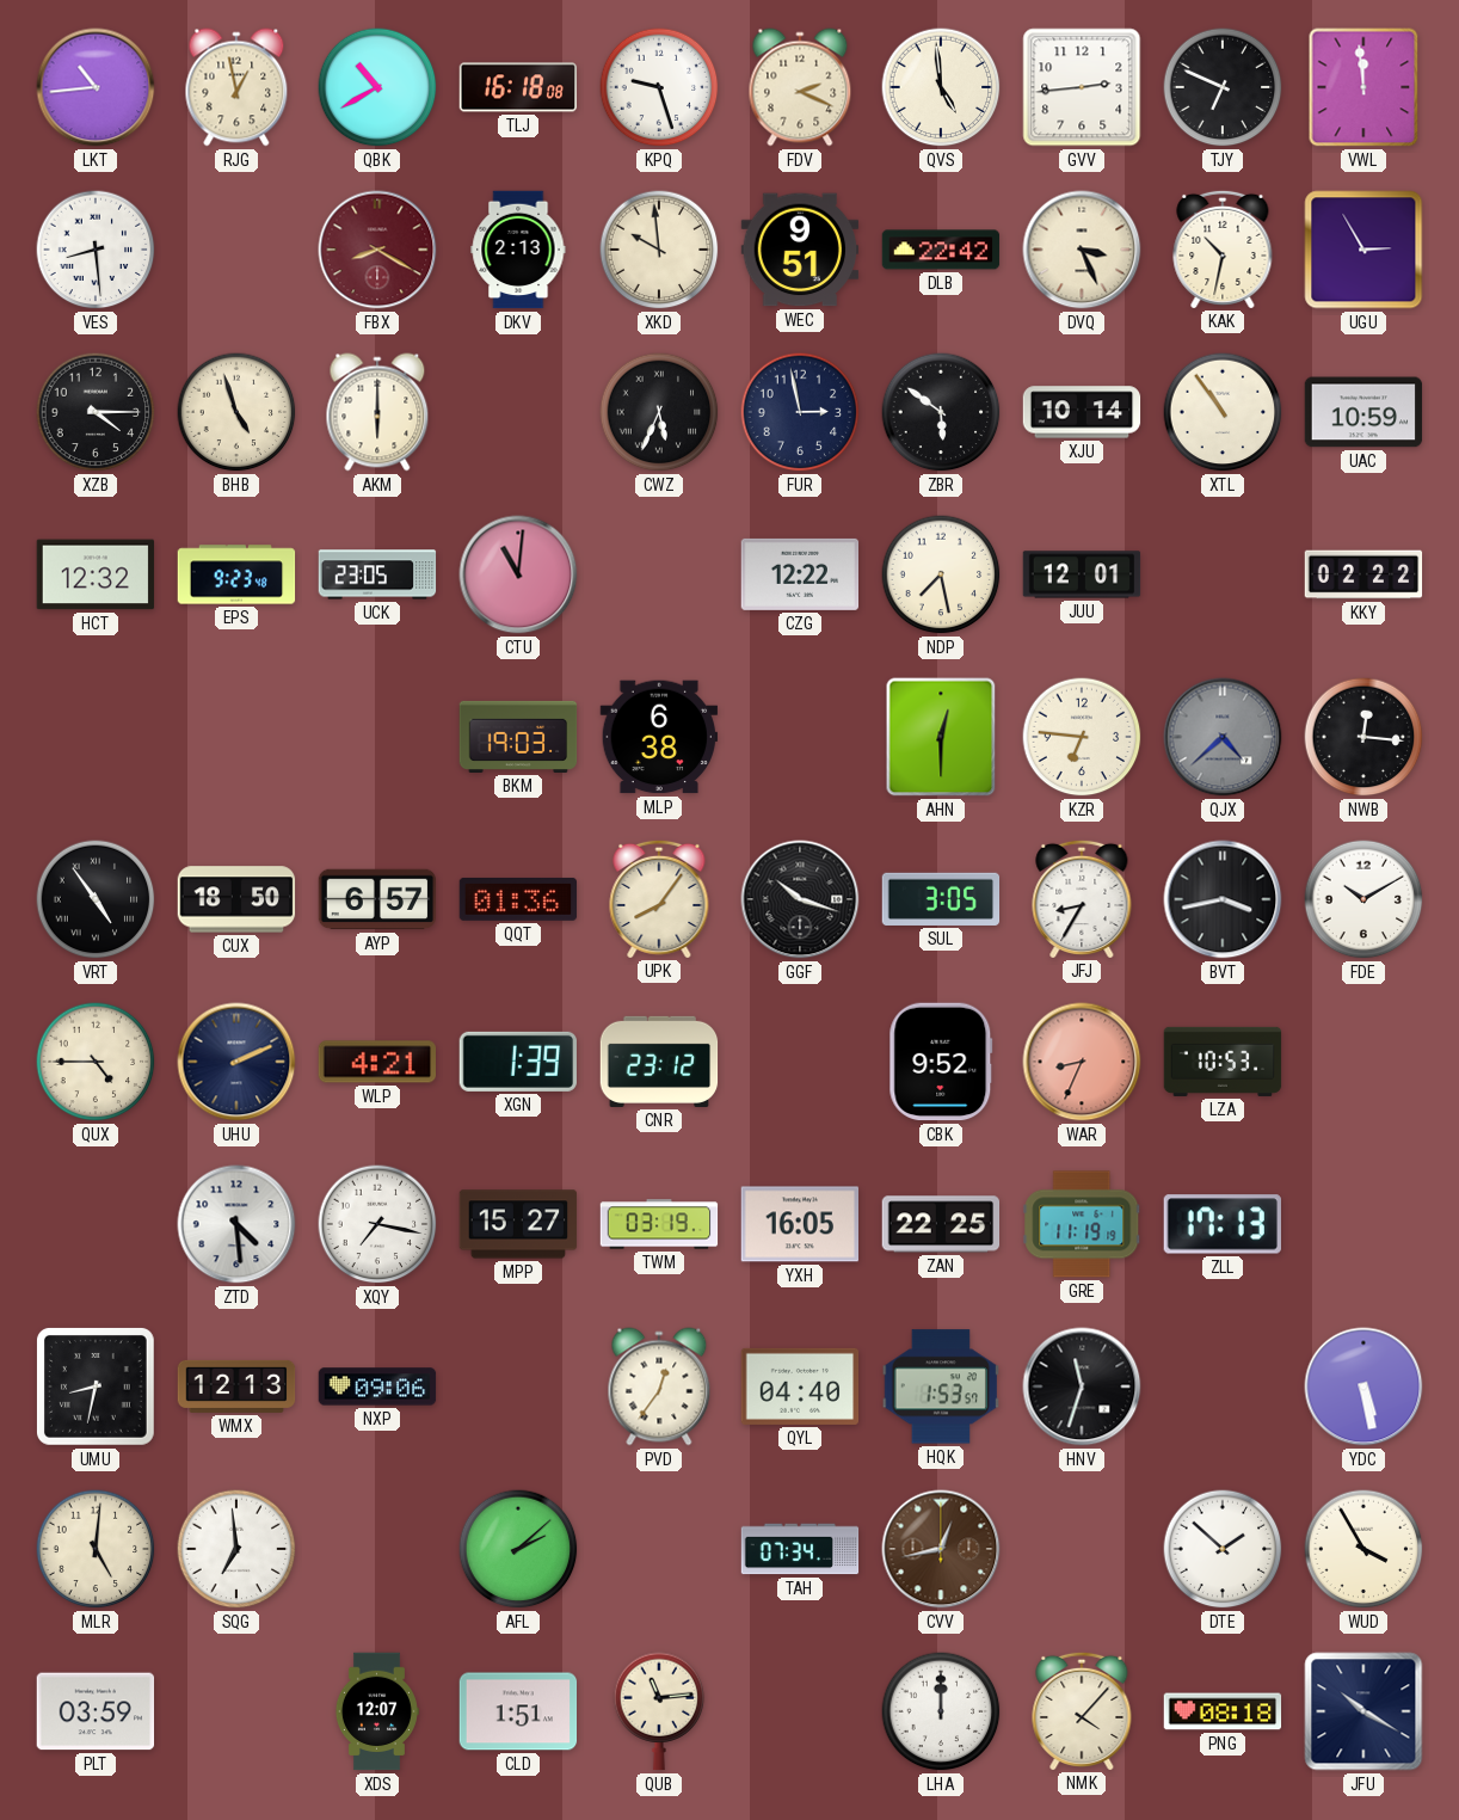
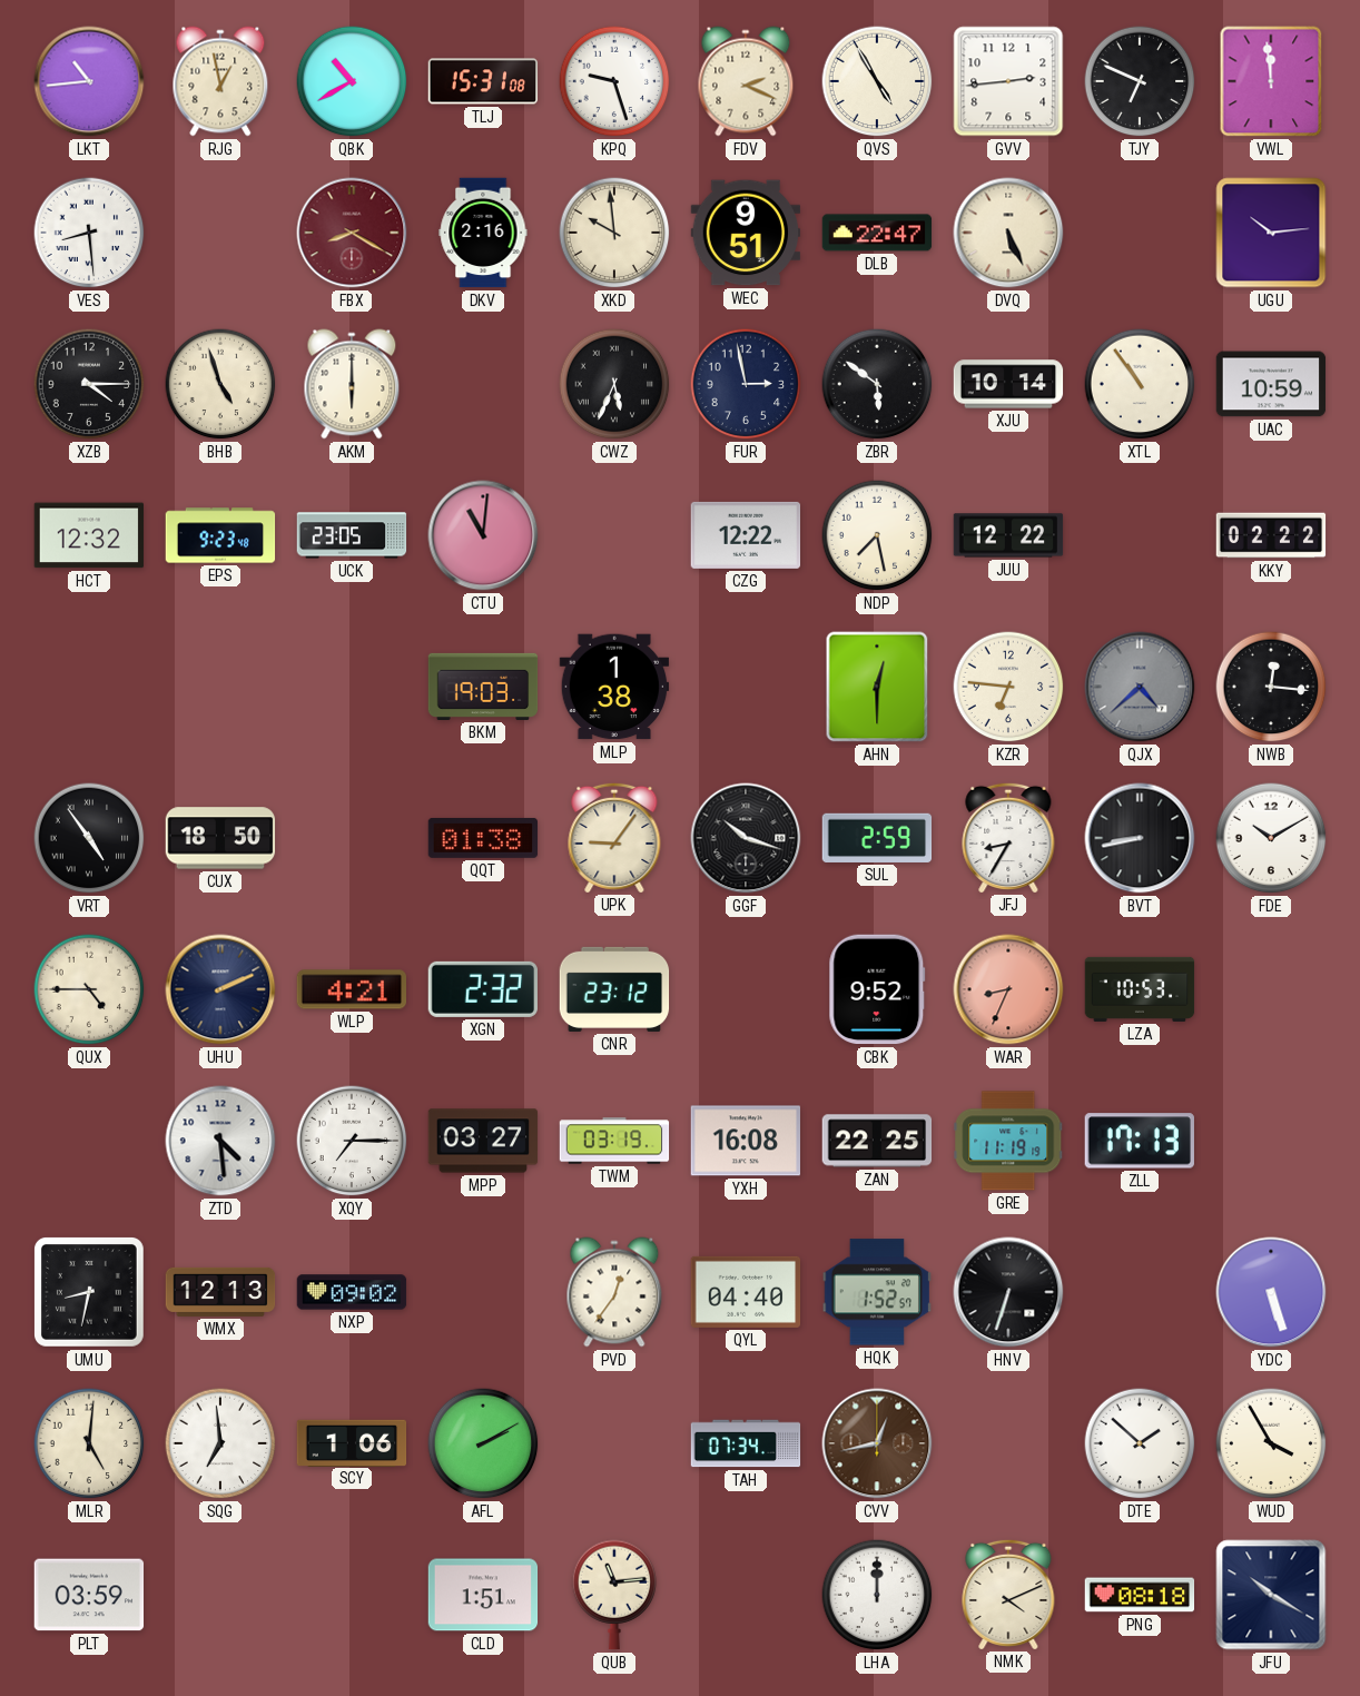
TLJ: 16:18 -> 15:31
QVS: 4:59 -> 4:55
DKV: 2:13 -> 2:16
DLB: 22:42 -> 22:47
DVQ: 3:26 -> 5:26
KAK: 10:32 -> none
UGU: 2:55 -> 10:14
JUU: 12:01 -> 12:22
MLP: 6:38 -> 1:38
AYP: 6:57 -> none
QQT: 01:36 -> 01:38
UPK: 8:06 -> 9:06
SUL: 3:05 -> 2:59
BVT: 3:43 -> 8:43
XGN: 1:39 -> 2:32
XQY: 7:17 -> 7:15
MPP: 15:27 -> 03:27
YXH: 16:05 -> 16:08
NXP: 09:06 -> 09:02
HQK: 1:53 -> 1:52
HNV: 11:33 -> 6:33
YDC: 5:28 -> 5:27
SCY: none -> 1:06
AFL: 2:08 -> 2:10
XDS: 12:07 -> none
NMK: 4:07 -> 4:11
